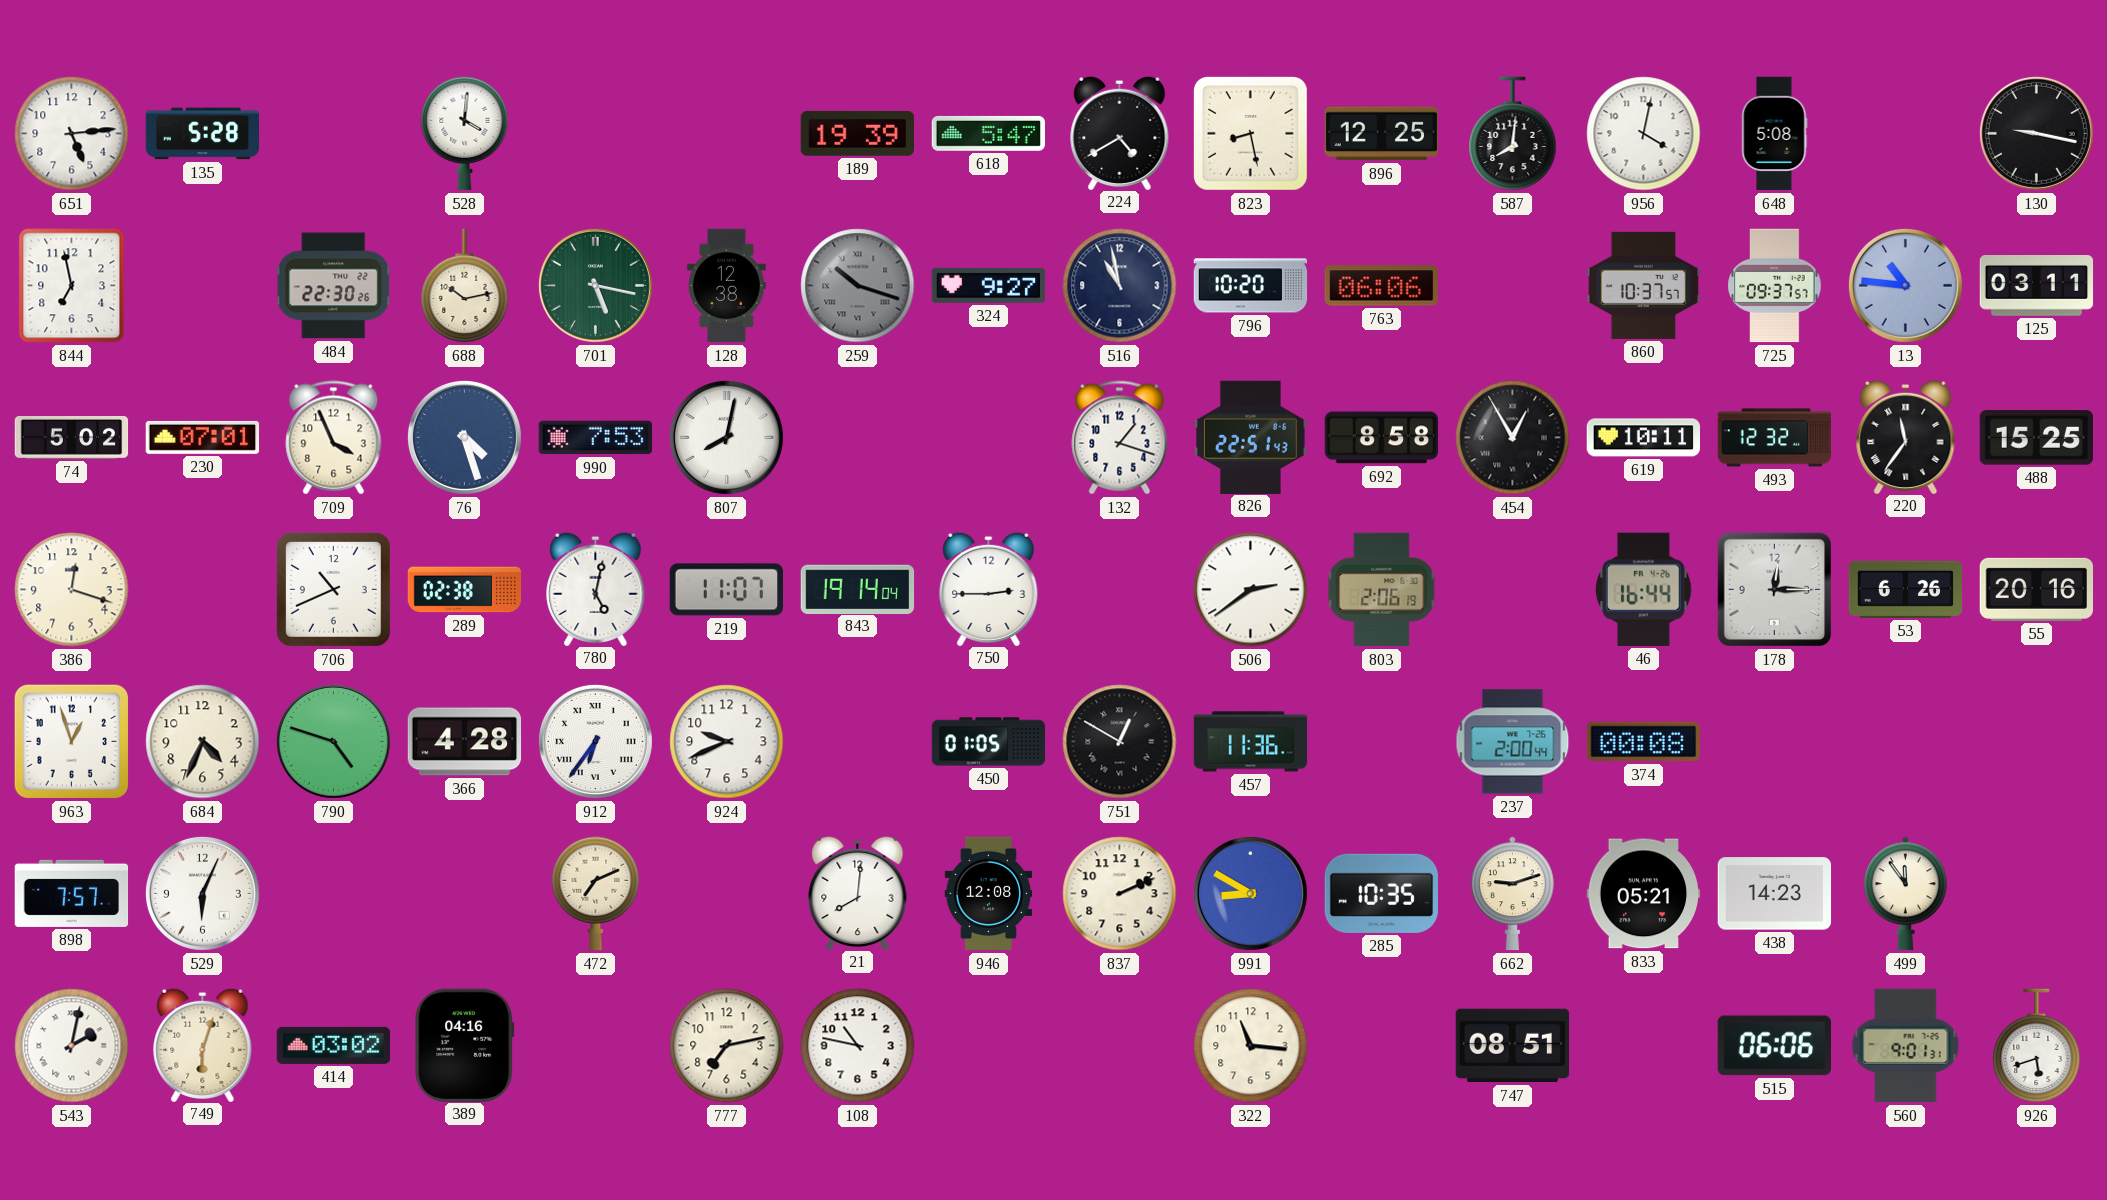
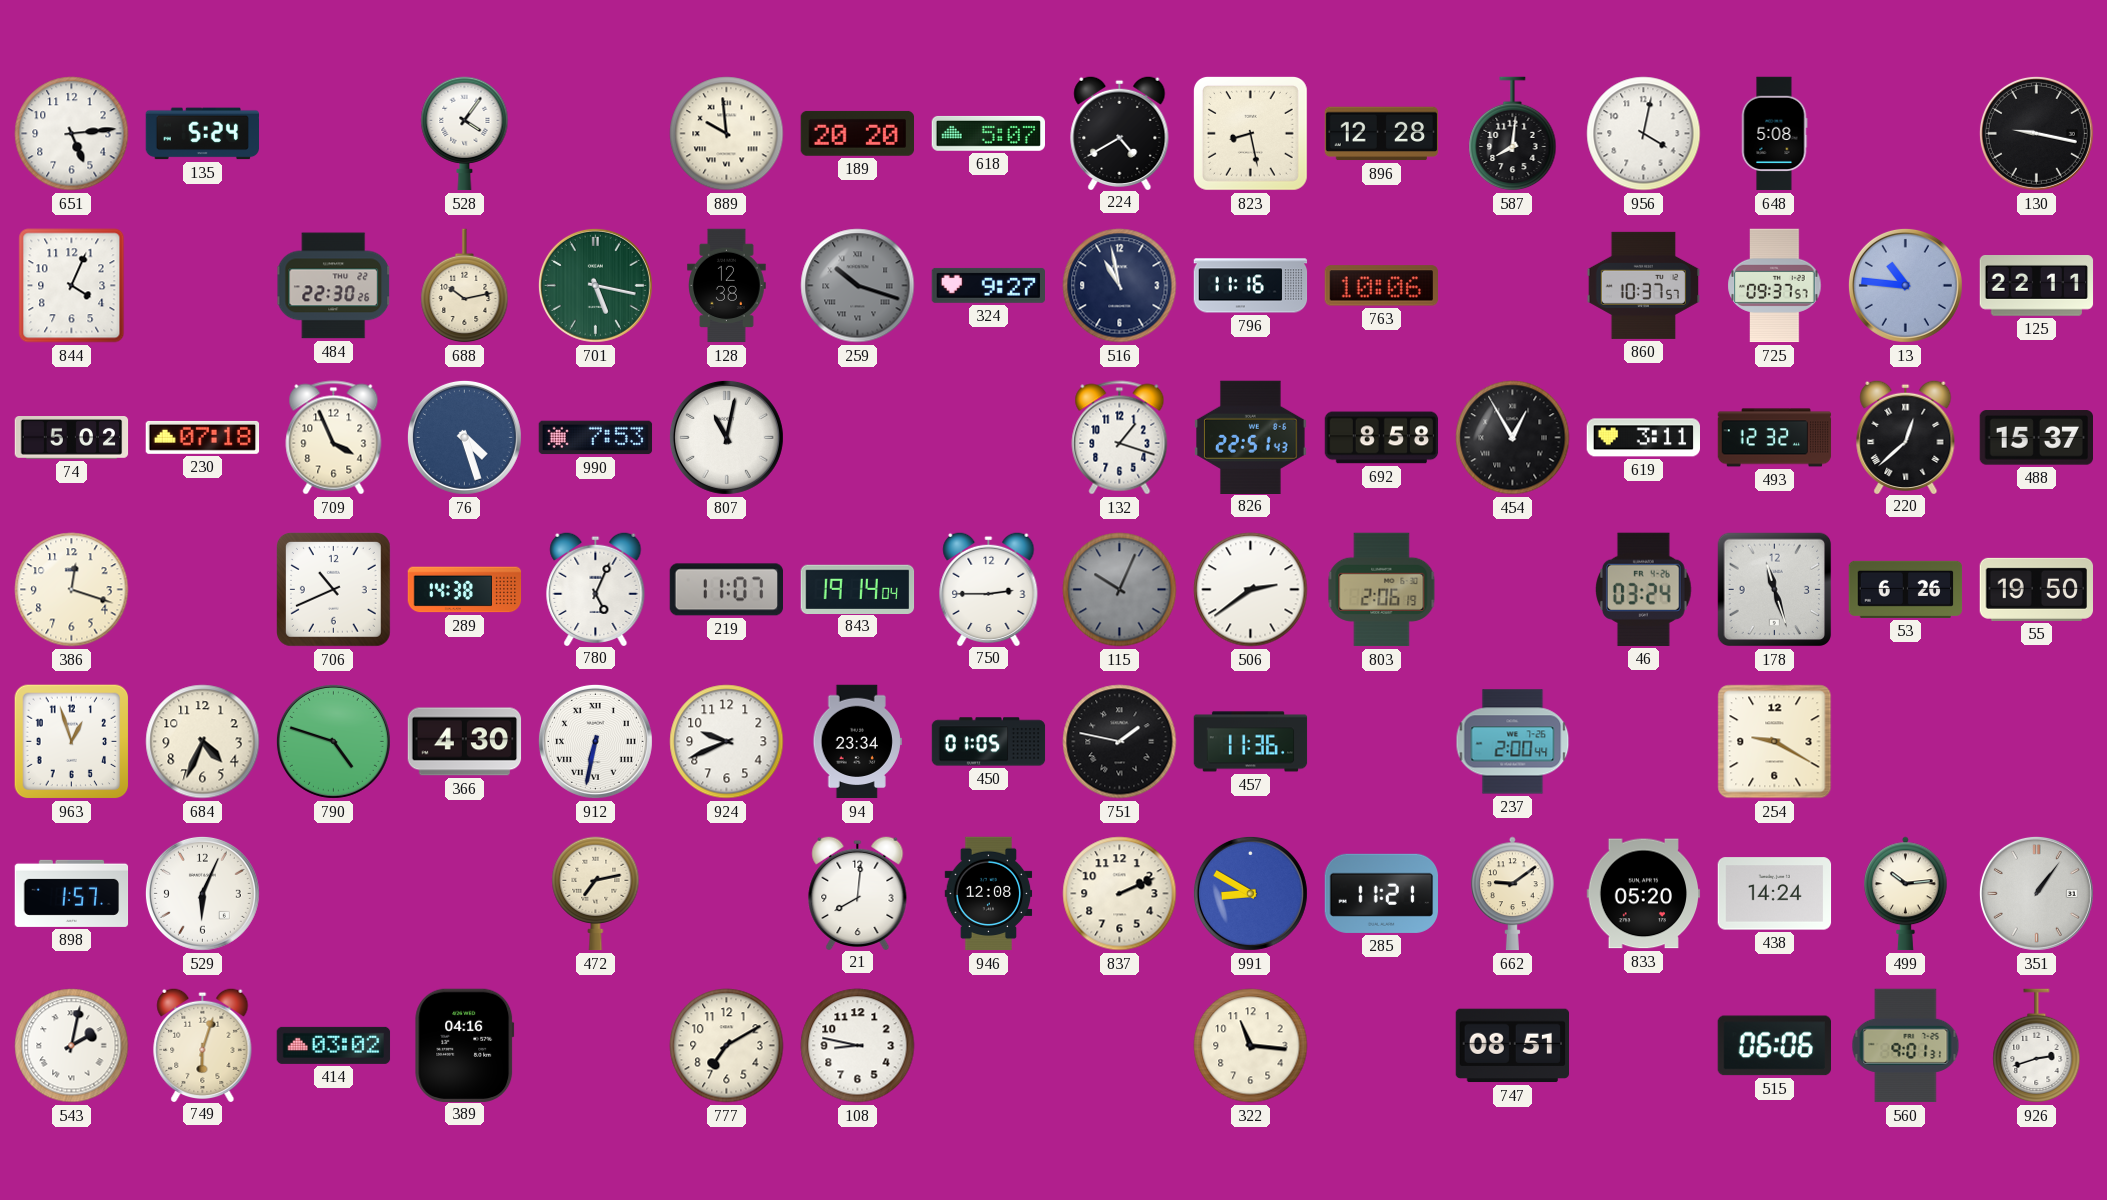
135: 5:28 -> 5:24
528: 4:01 -> 4:06
889: none -> 9:59
189: 19:39 -> 20:20
618: 5:47 -> 5:07
896: 12:25 -> 12:28
844: 6:58 -> 4:04
796: 10:20 -> 11:16
763: 06:06 -> 10:06
125: 03:11 -> 22:11
230: 07:01 -> 07:18
807: 8:02 -> 11:02
619: 10:11 -> 3:11
220: 11:36 -> 12:38
488: 15:25 -> 15:37
289: 02:38 -> 14:38
780: 5:02 -> 5:04
115: none -> 10:04
46: 16:44 -> 03:24
178: 12:15 -> 11:27
55: 20:16 -> 19:50
366: 4:28 -> 4:30
912: 6:36 -> 6:32
94: none -> 23:34
751: 12:50 -> 1:47
374: 00:08 -> none
254: none -> 9:20
898: 7:57 -> 1:57
472: 7:11 -> 7:13
285: 10:35 -> 11:21
662: 9:12 -> 9:09
833: 05:21 -> 05:20
438: 14:23 -> 14:24
499: 11:54 -> 10:14
351: none -> 1:06
777: 7:13 -> 7:10
108: 10:47 -> 8:47
926: 5:42 -> 2:42
